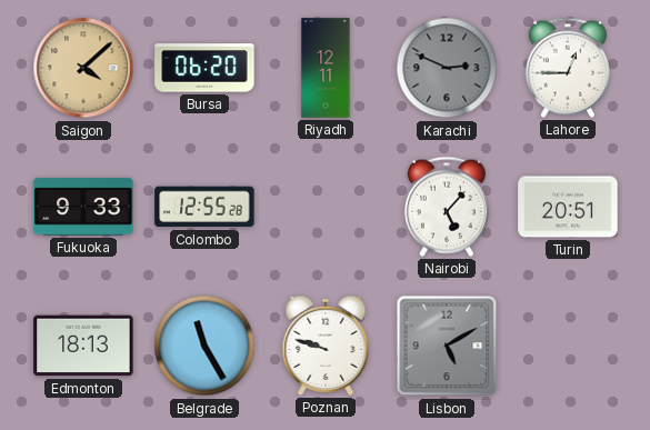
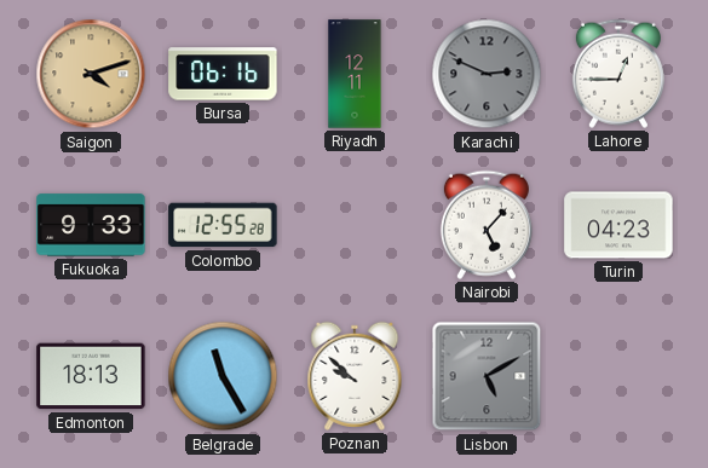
Saigon: 4:08 -> 4:12
Bursa: 06:20 -> 06:16
Turin: 20:51 -> 04:23
Poznan: 9:48 -> 9:52
